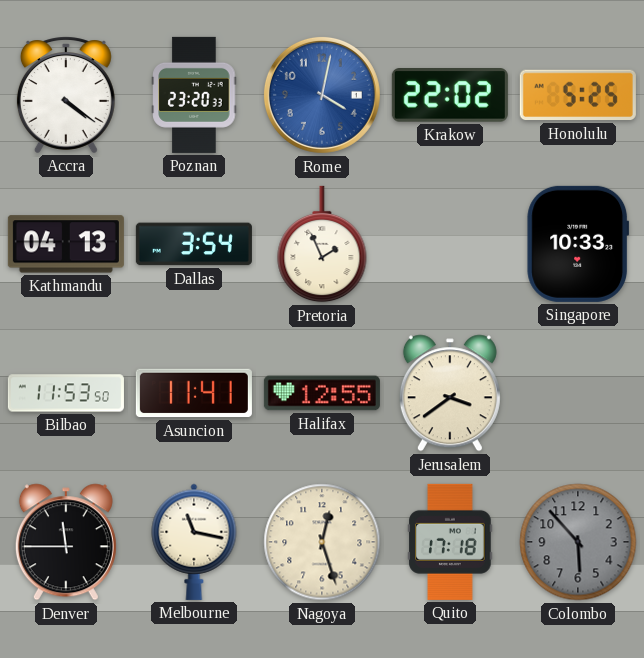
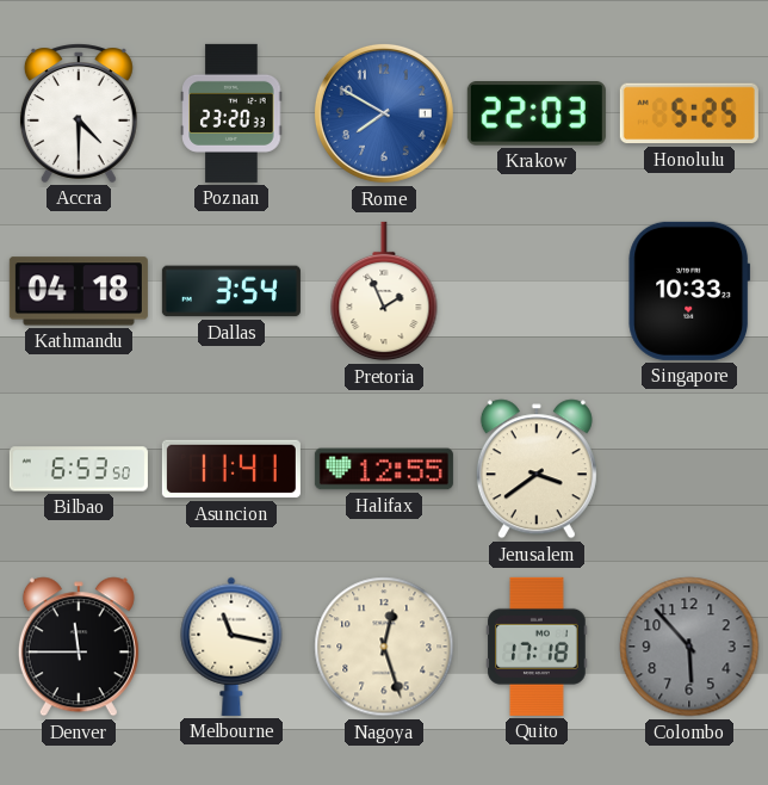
Accra: 4:21 -> 4:30
Rome: 4:02 -> 7:50
Krakow: 22:02 -> 22:03
Kathmandu: 04:13 -> 04:18
Bilbao: 11:53 -> 6:53
